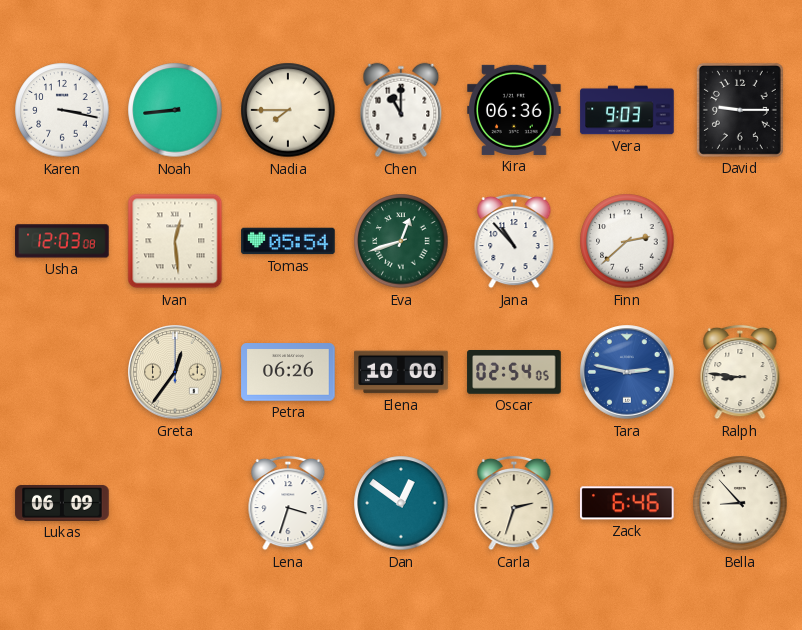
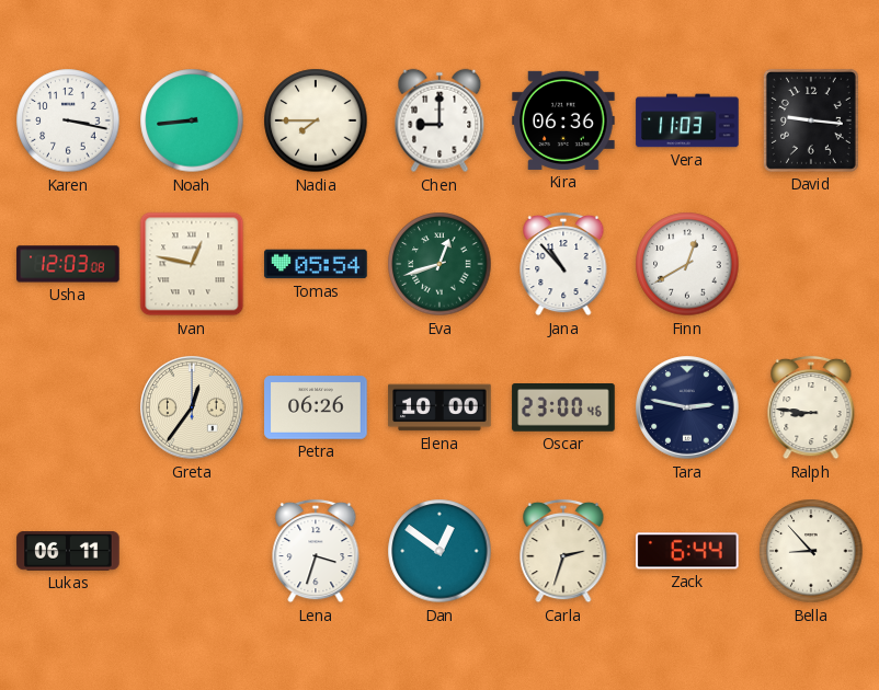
Chen: 11:00 -> 9:00
Vera: 9:03 -> 11:03
David: 9:15 -> 9:16
Ivan: 12:29 -> 12:47
Finn: 2:38 -> 12:40
Oscar: 02:54 -> 23:00
Tara dial: blue -> navy
Lukas: 06:09 -> 06:11
Zack: 6:46 -> 6:44
